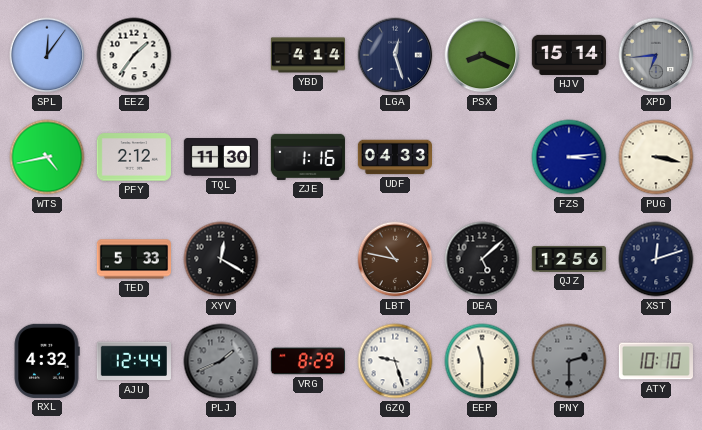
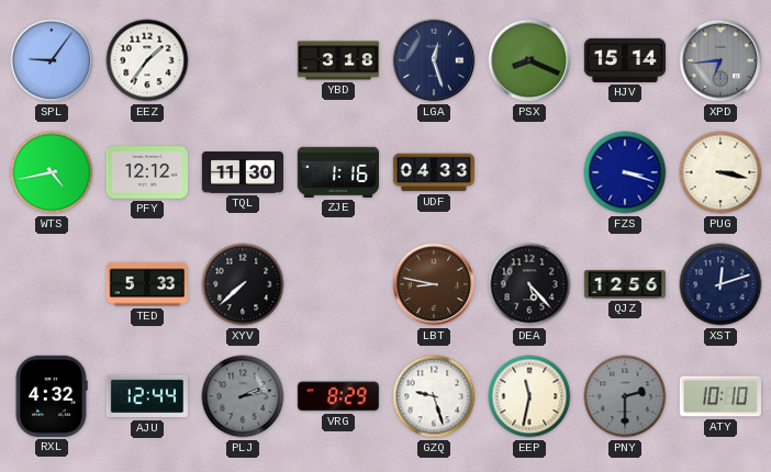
SPL: 12:06 -> 9:06
YBD: 4:14 -> 3:18
PFY: 2:12 -> 12:12
FZS: 3:14 -> 3:18
XYV: 12:20 -> 7:38
LBT: 10:47 -> 8:47
DEA: 5:08 -> 5:23
PLJ: 1:41 -> 2:13
EEP: 11:30 -> 11:32
